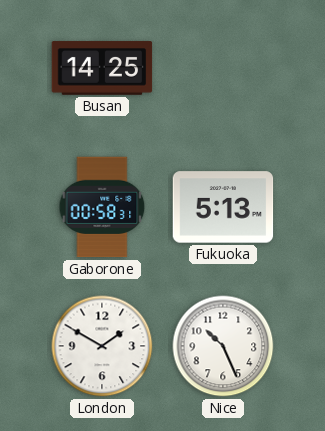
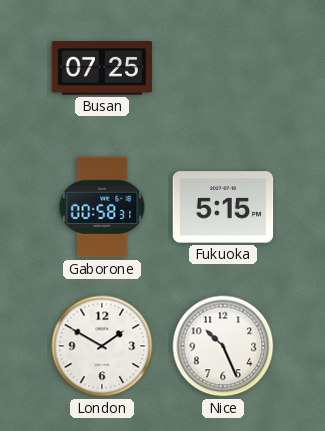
Busan: 14:25 -> 07:25
Fukuoka: 5:13 -> 5:15
